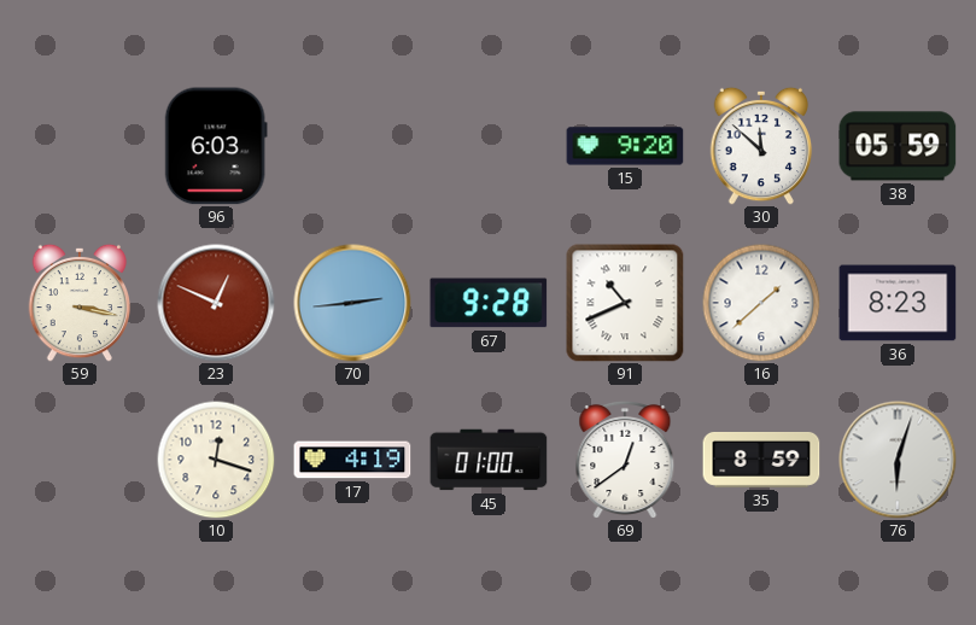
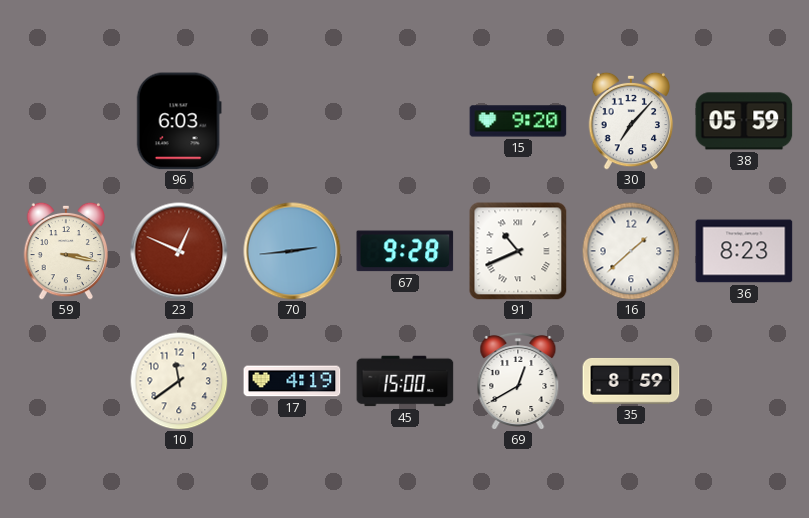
30: 11:52 -> 7:07
10: 12:18 -> 11:39
45: 01:00 -> 15:00
69: 12:39 -> 12:40
76: 6:03 -> none
